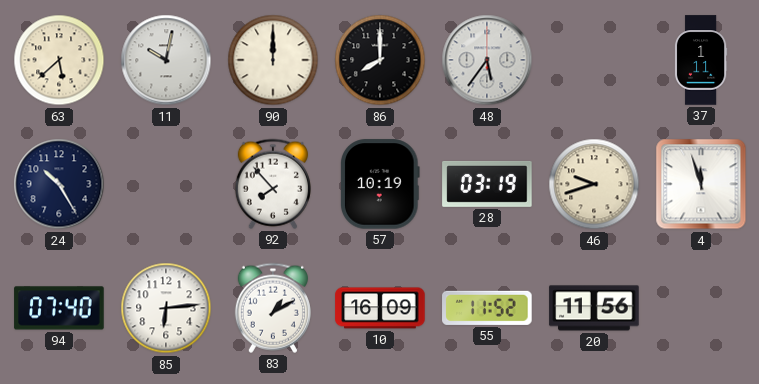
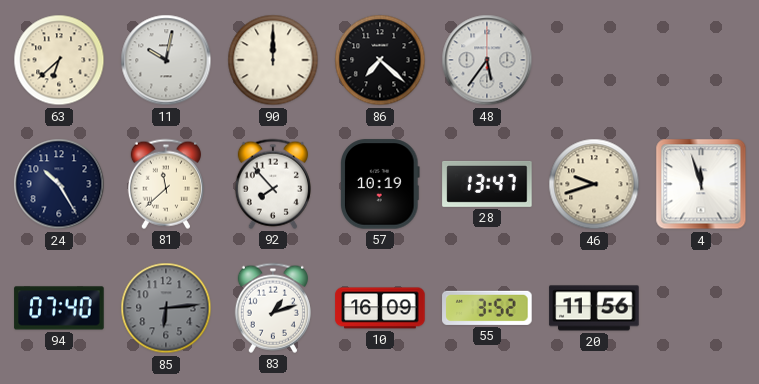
63: 5:38 -> 6:38
86: 8:00 -> 7:22
37: 1:11 -> none
81: none -> 11:38
28: 03:19 -> 13:47
85 dial: white -> grey
83: 1:10 -> 1:12
55: 11:52 -> 3:52
